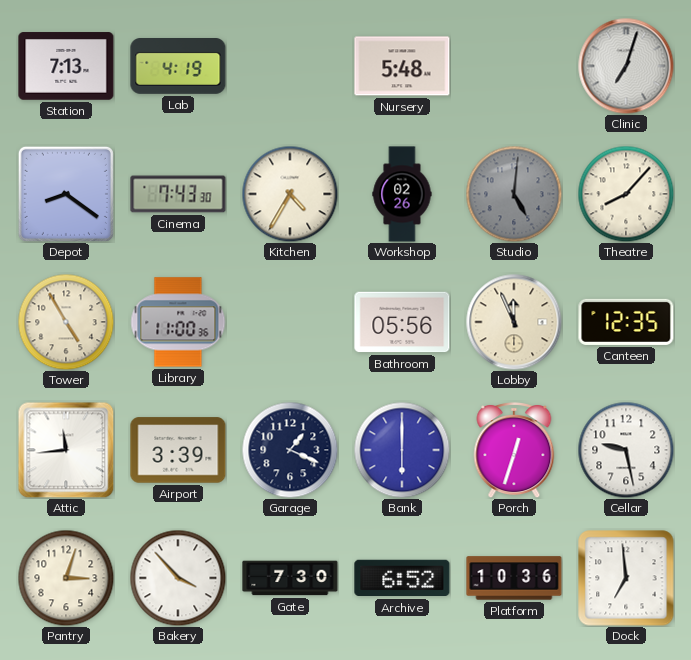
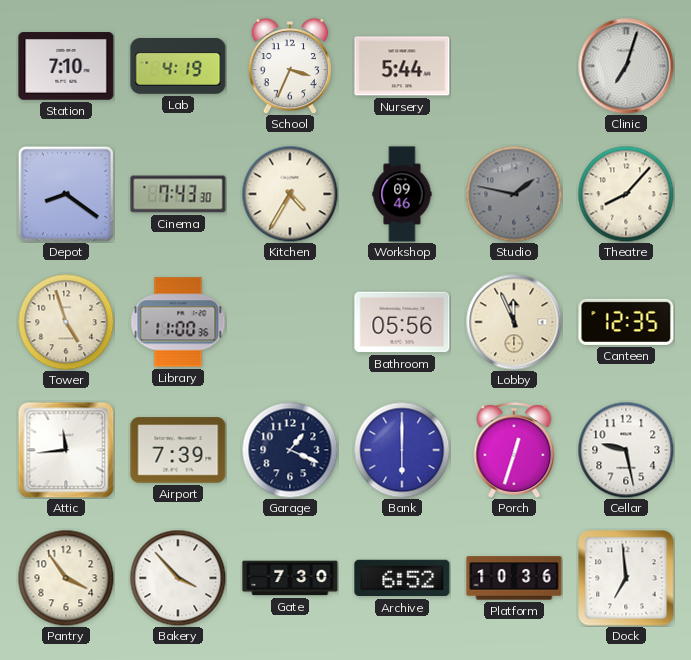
Station: 7:13 -> 7:10
School: none -> 3:34
Nursery: 5:48 -> 5:44
Workshop: 02:26 -> 09:46
Studio: 5:01 -> 1:47
Tower: 4:55 -> 4:57
Airport: 3:39 -> 7:39
Pantry: 3:03 -> 3:54
